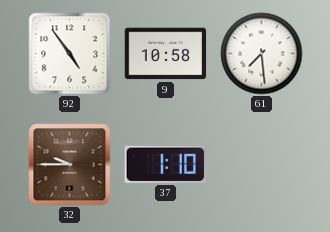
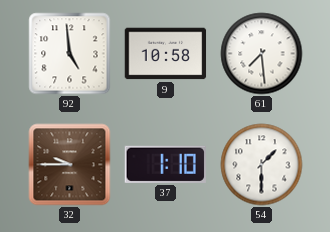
92: 4:54 -> 4:59
54: none -> 1:30
